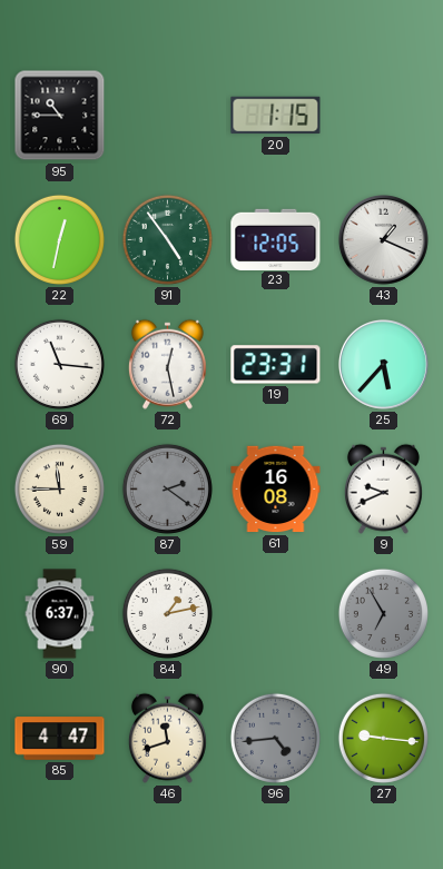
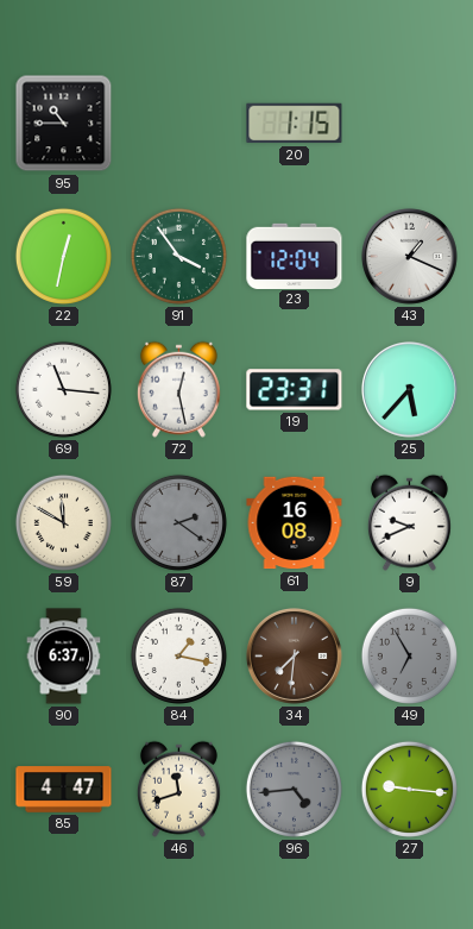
91: 4:54 -> 3:54
23: 12:05 -> 12:04
59: 11:45 -> 11:50
84: 1:13 -> 1:17
34: none -> 7:31
